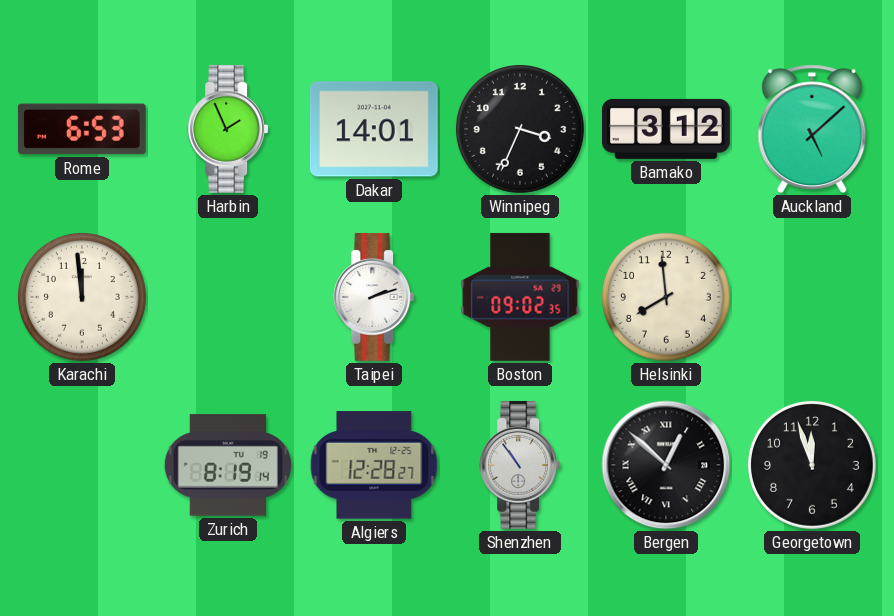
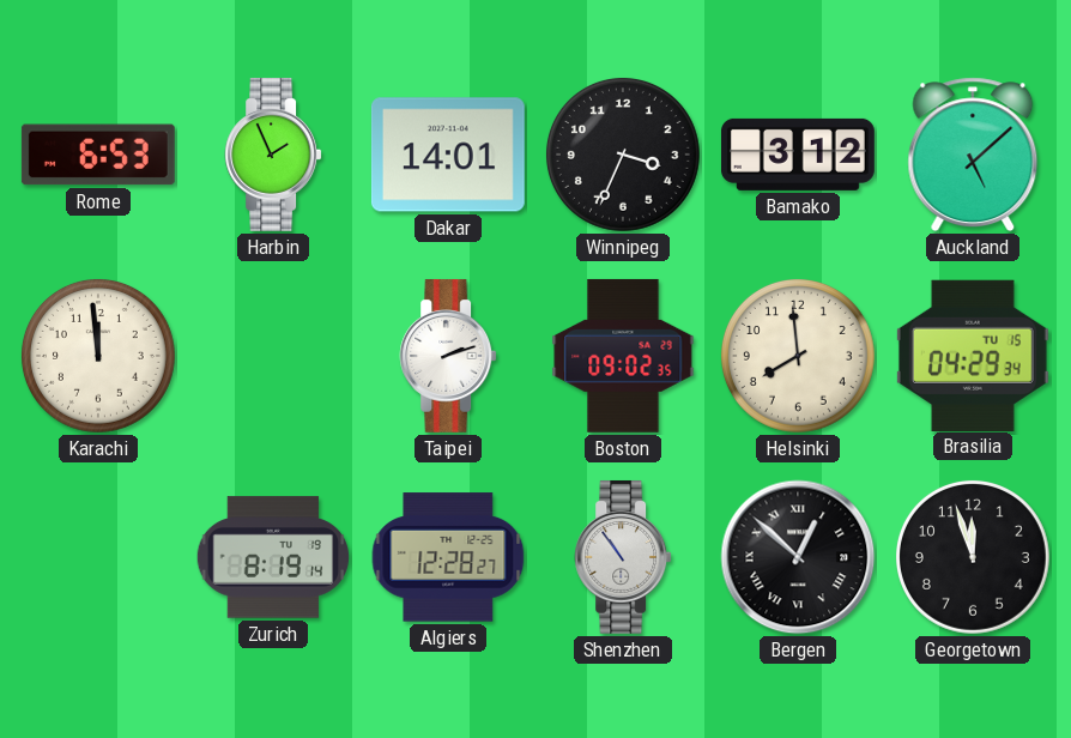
Brasilia: none -> 04:29
